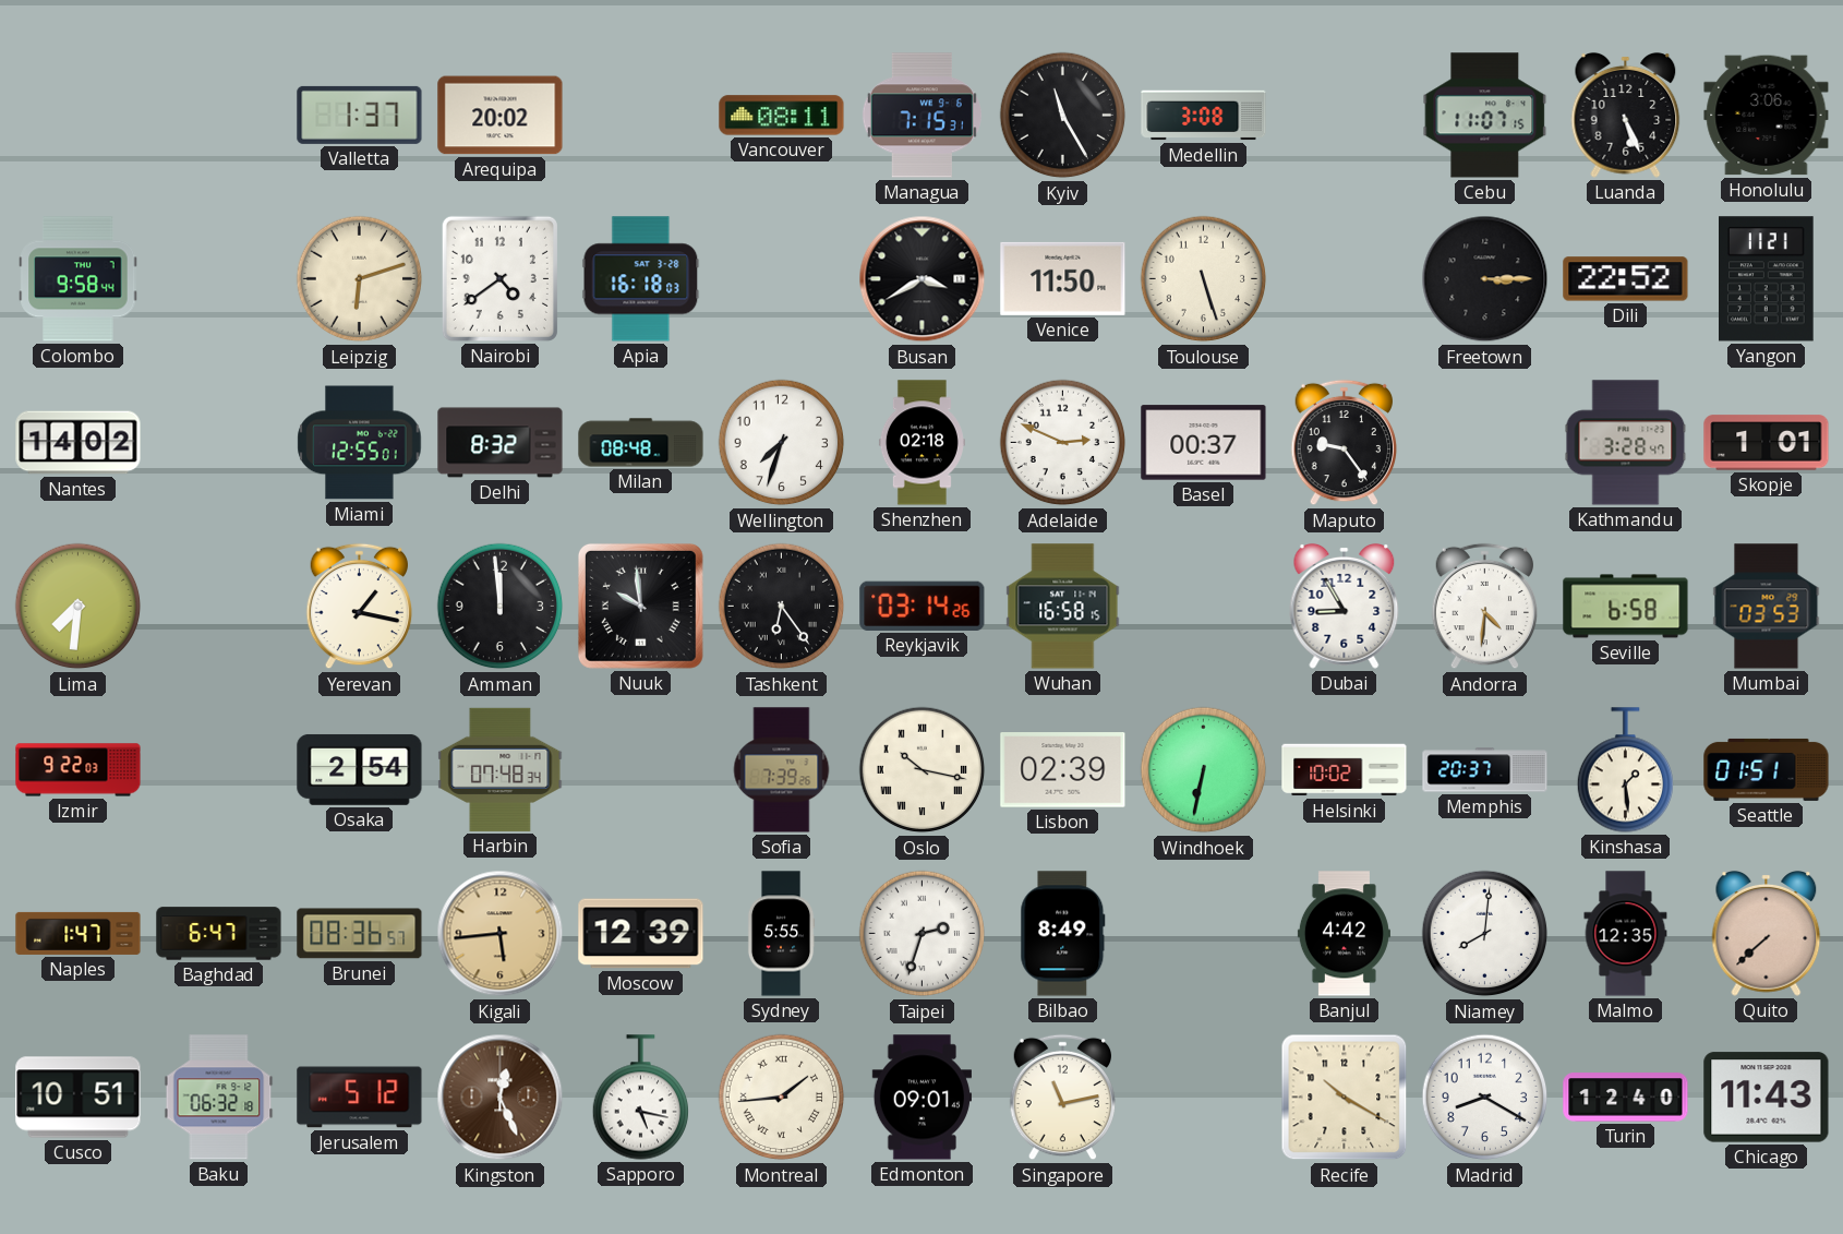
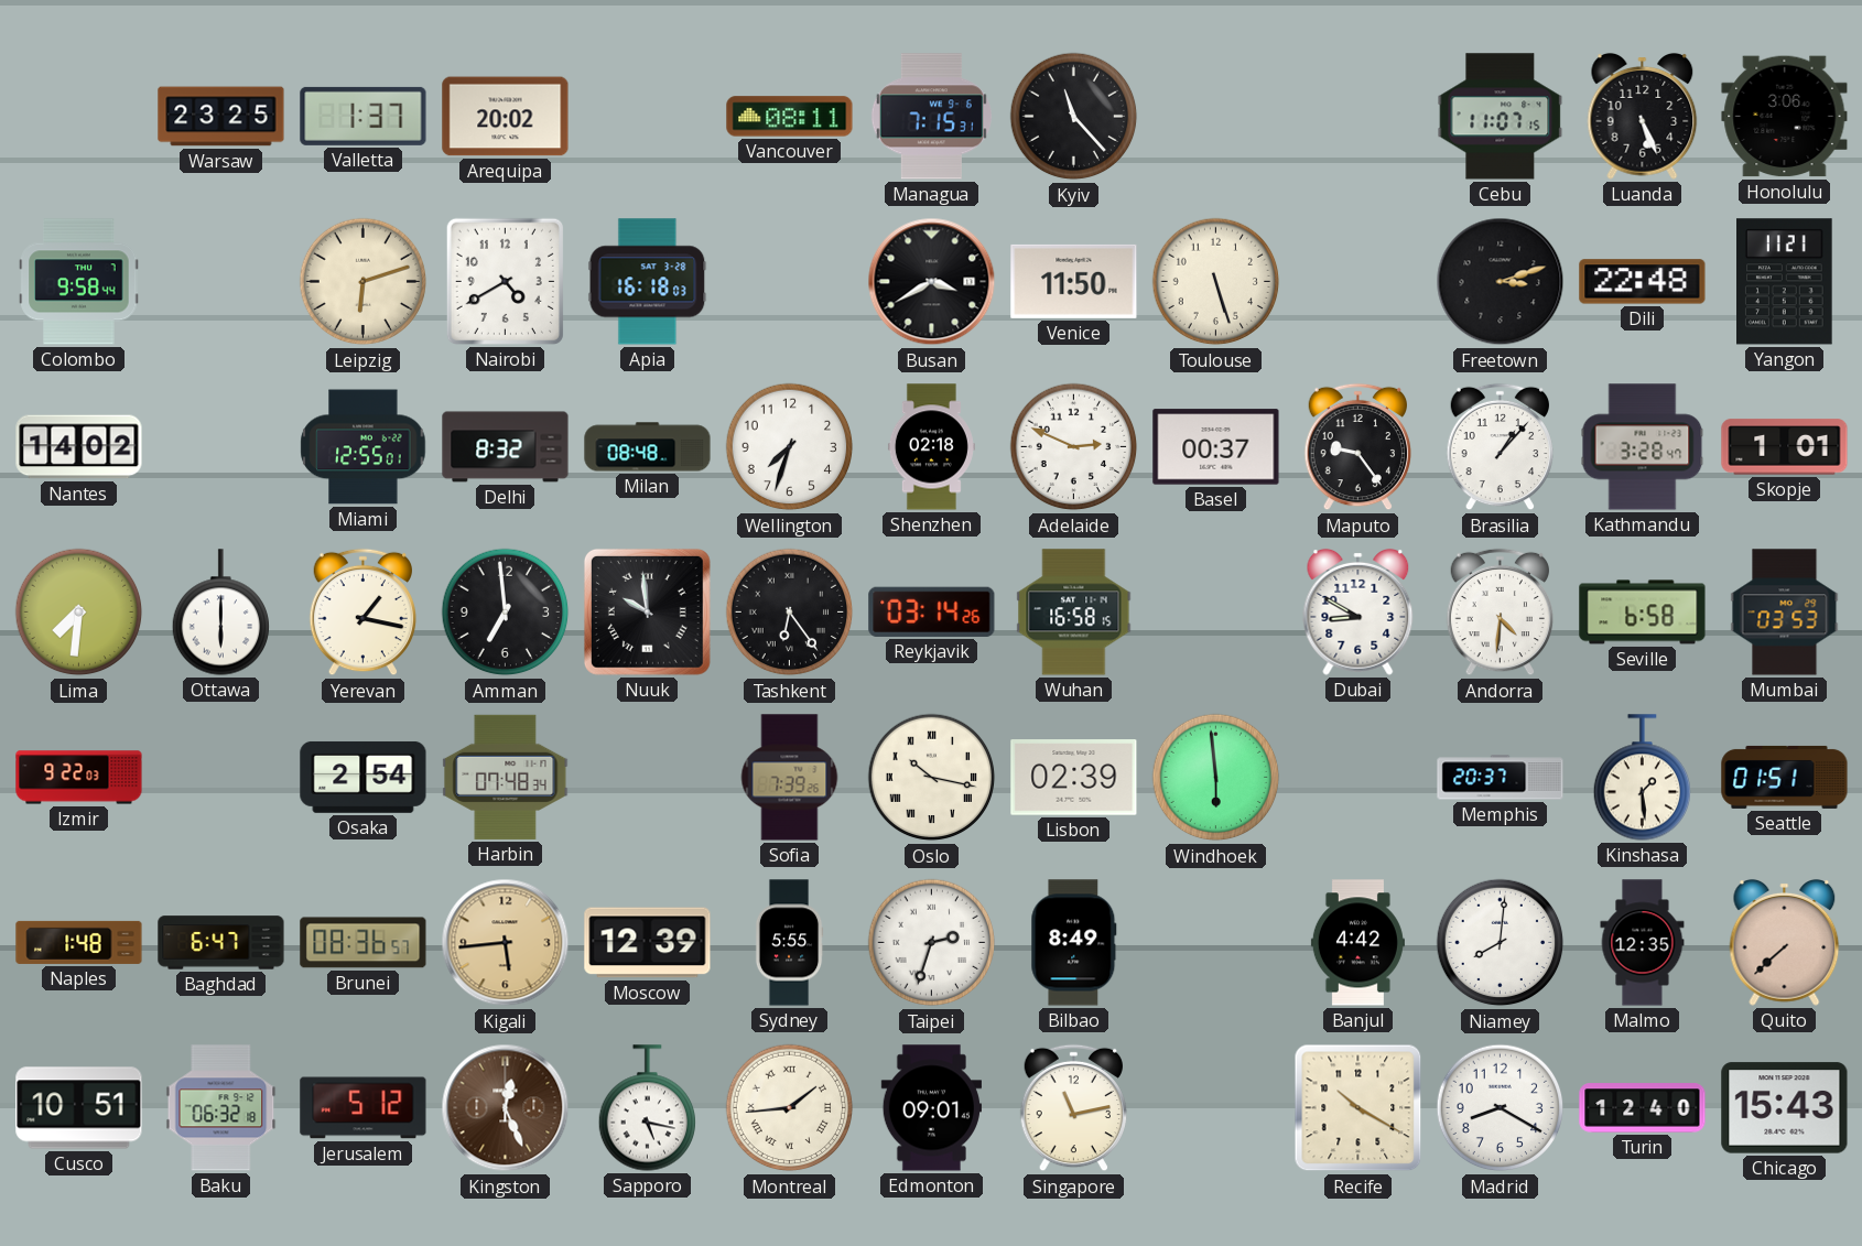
Warsaw: none -> 23:25
Kyiv: 11:25 -> 11:23
Medellin: 3:08 -> none
Nairobi: 4:39 -> 4:40
Freetown: 3:15 -> 3:12
Dili: 22:52 -> 22:48
Brasilia: none -> 1:07
Ottawa: none -> 6:00
Amman: 11:59 -> 6:59
Dubai: 8:55 -> 8:50
Windhoek: 6:32 -> 5:59
Helsinki: 10:02 -> none
Naples: 1:47 -> 1:48
Chicago: 11:43 -> 15:43
